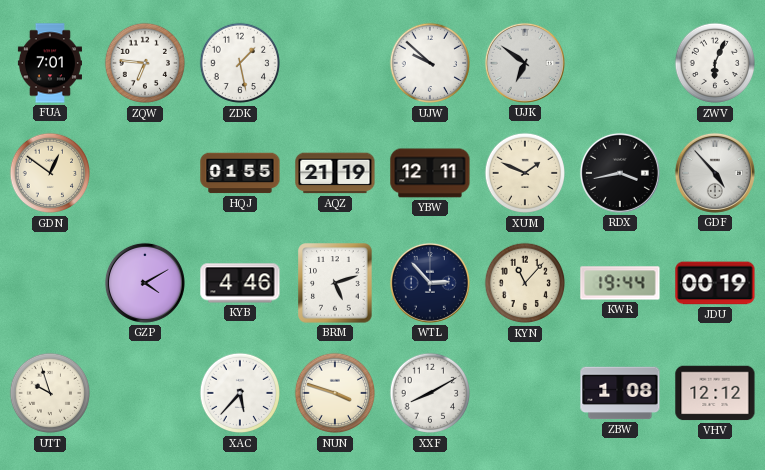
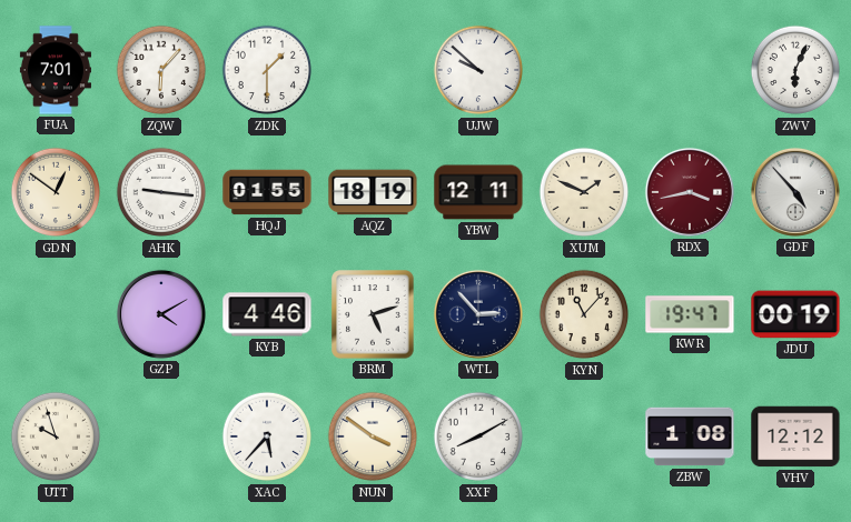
ZQW: 6:46 -> 6:07
ZDK: 1:28 -> 1:30
UJK: 6:51 -> none
AHK: none -> 9:16
AQZ: 21:19 -> 18:19
RDX dial: black -> burgundy
KWR: 19:44 -> 19:47
NUN: 3:48 -> 3:51
